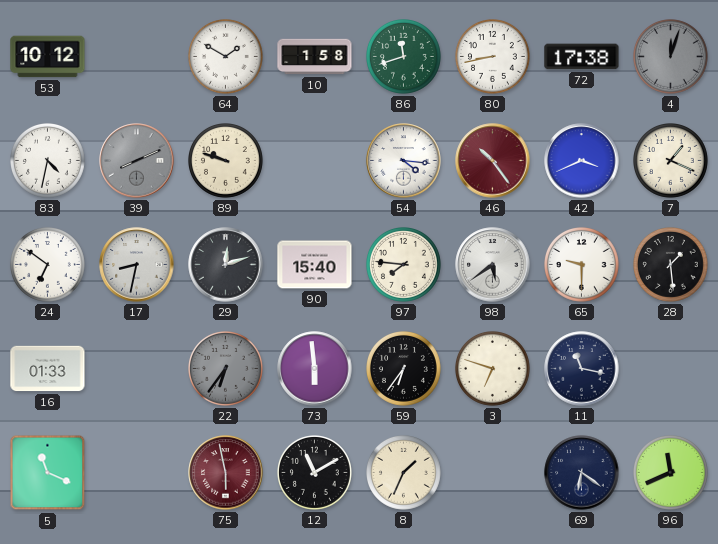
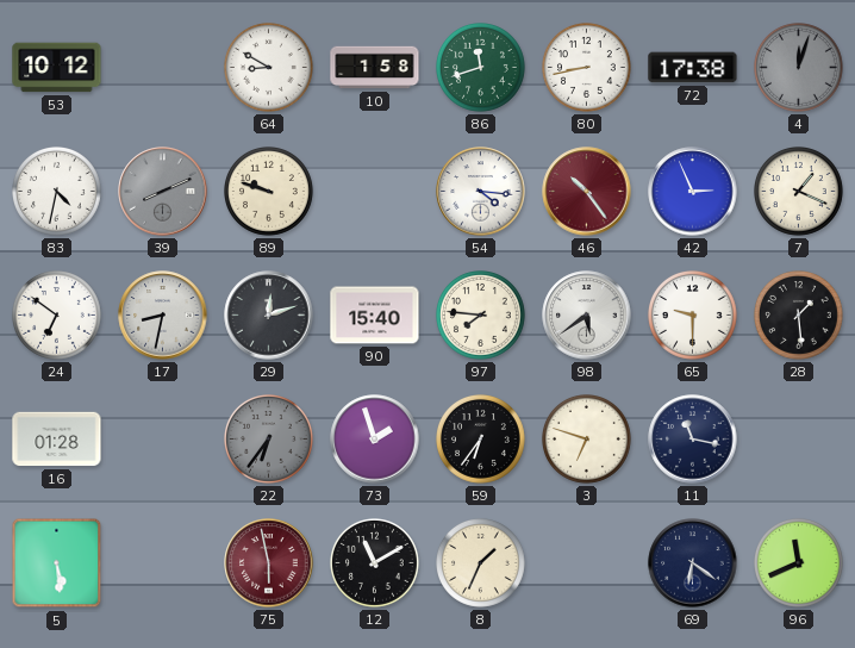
64: 1:50 -> 8:50
42: 3:41 -> 2:56
16: 01:33 -> 01:28
73: 5:59 -> 1:57
5: 11:19 -> 5:29
